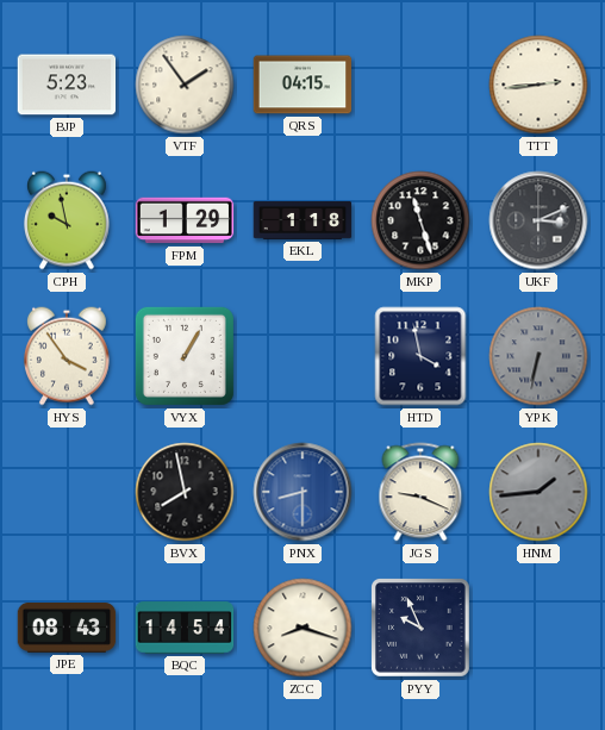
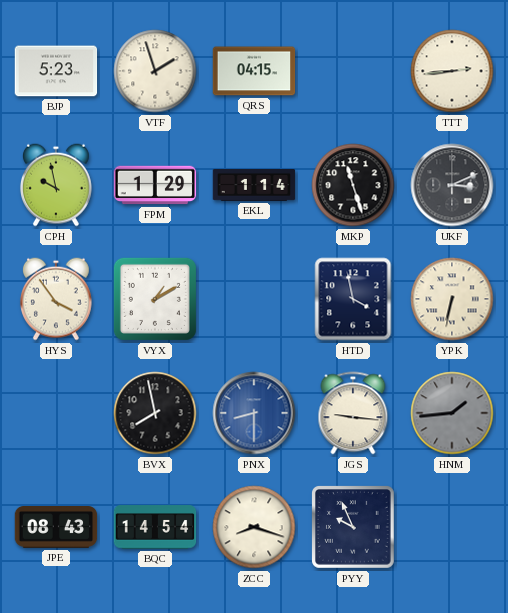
VTF: 1:54 -> 1:57
EKL: 1:18 -> 1:14
VYX: 1:05 -> 1:10
YPK dial: grey -> cream
JGS: 9:19 -> 9:16
